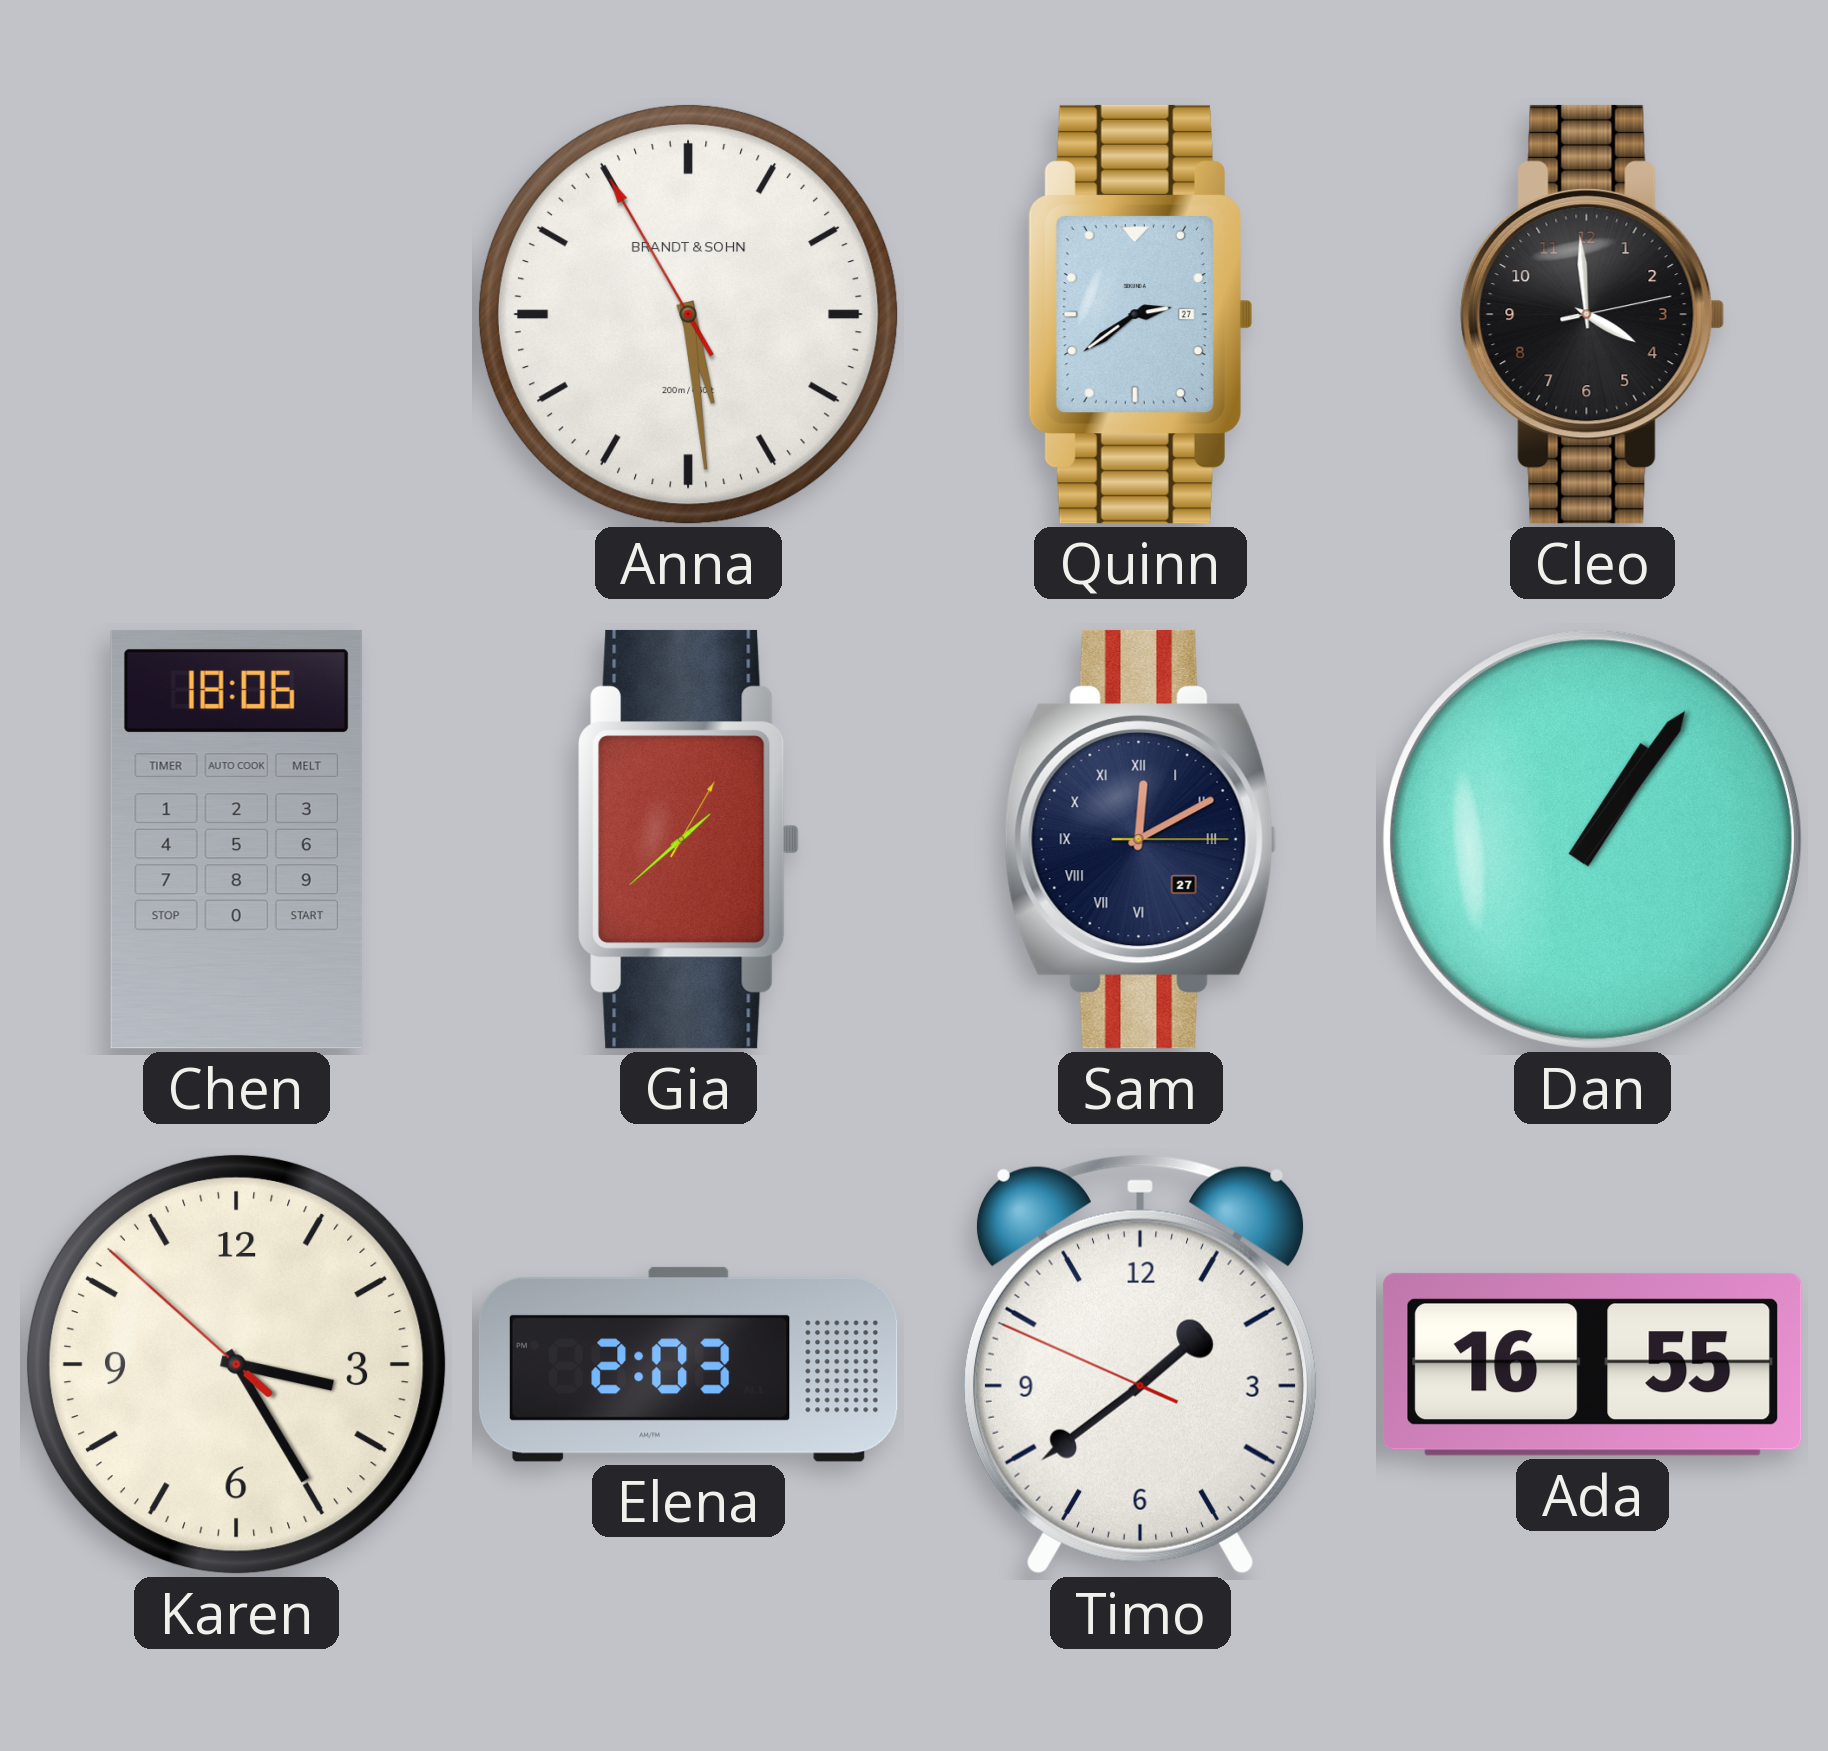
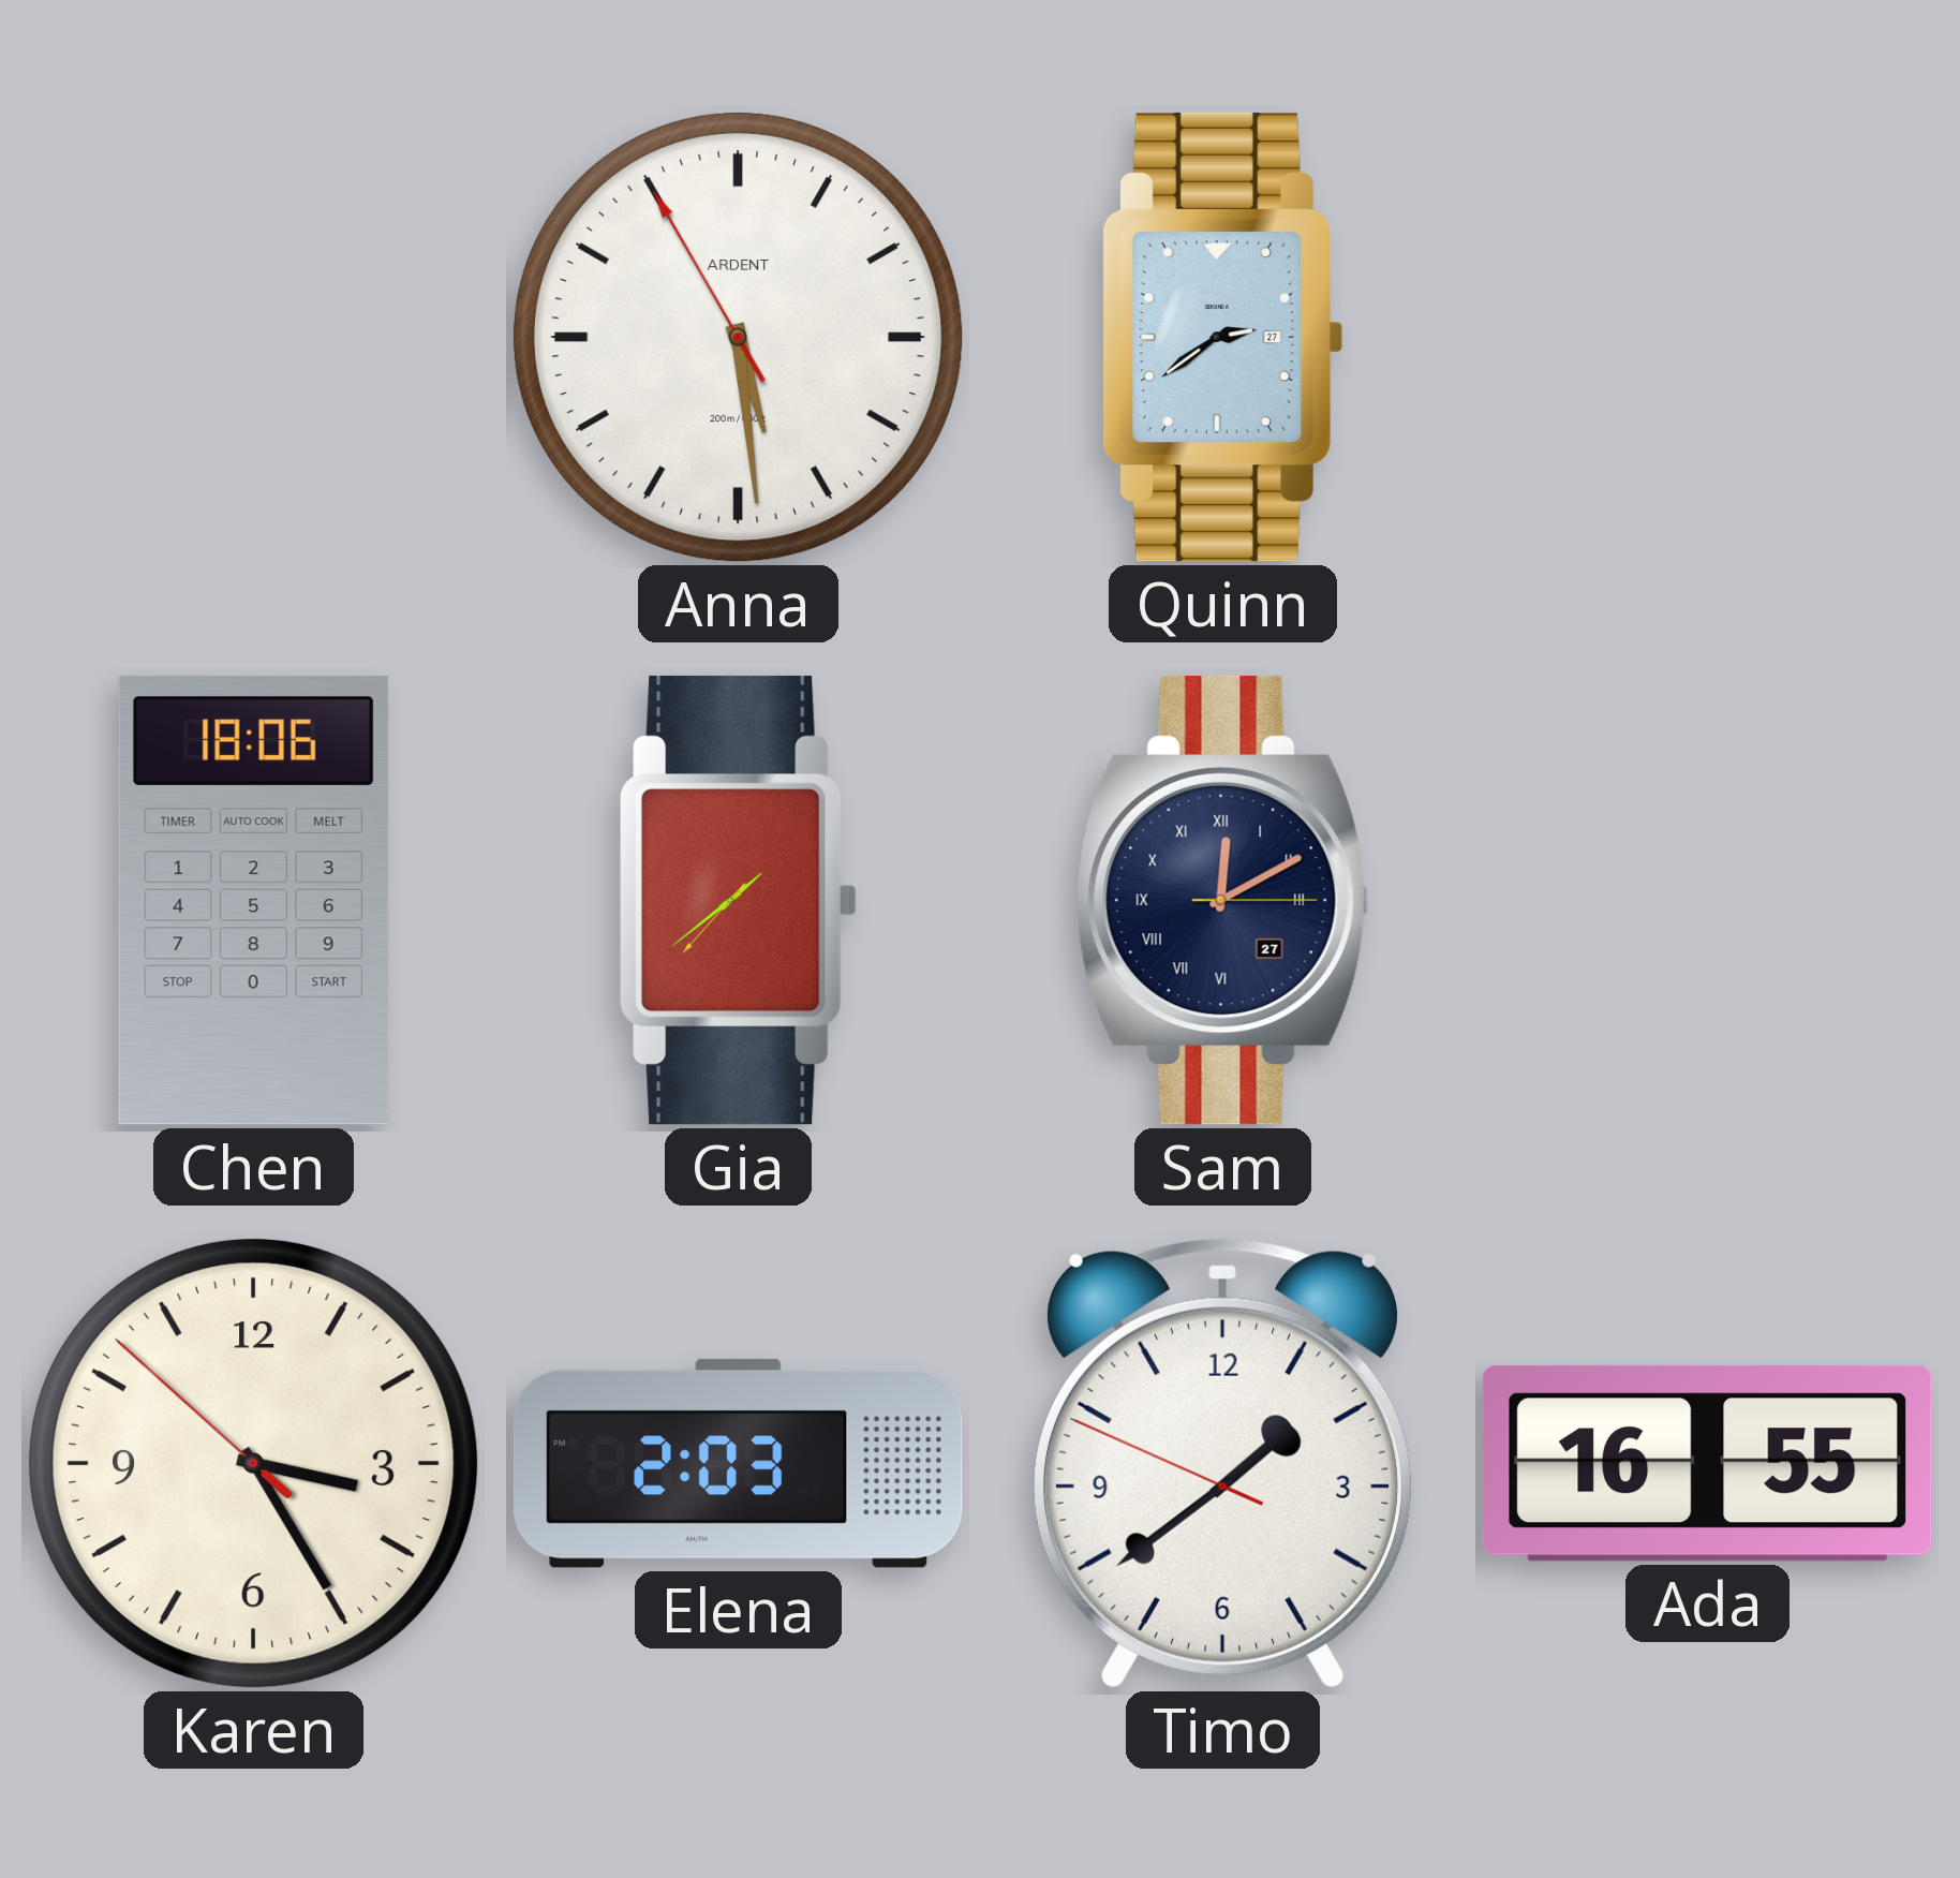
Anna brand: BRANDT & SOHN -> ARDENT
Cleo: 3:59 -> none
Gia: 1:38:05 -> 1:38:37
Dan: 1:06 -> none
